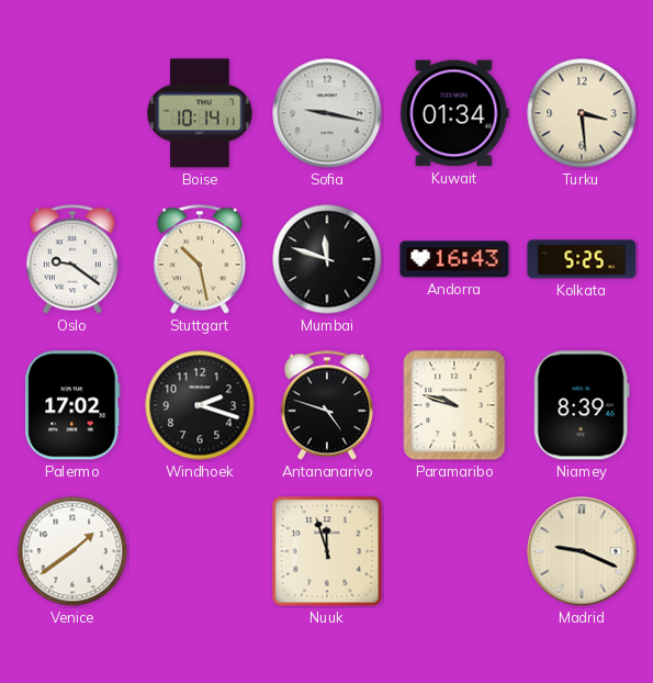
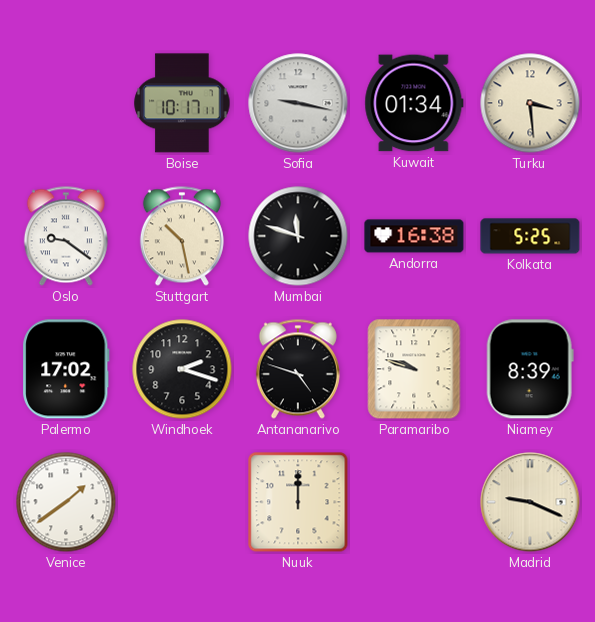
Boise: 10:14 -> 10:17
Andorra: 16:43 -> 16:38
Nuuk: 11:57 -> 12:00
